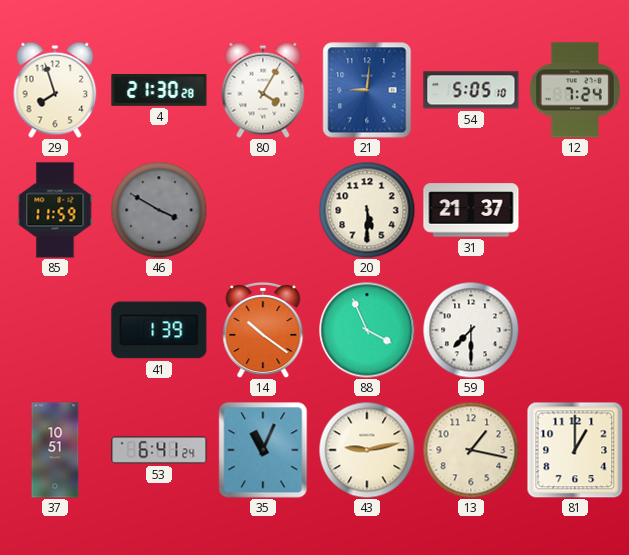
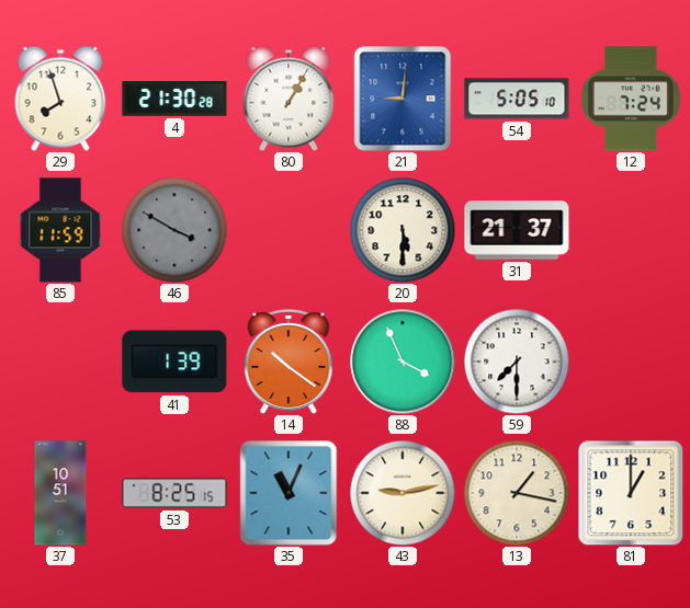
80: 4:05 -> 1:05
53: 6:41 -> 8:25
